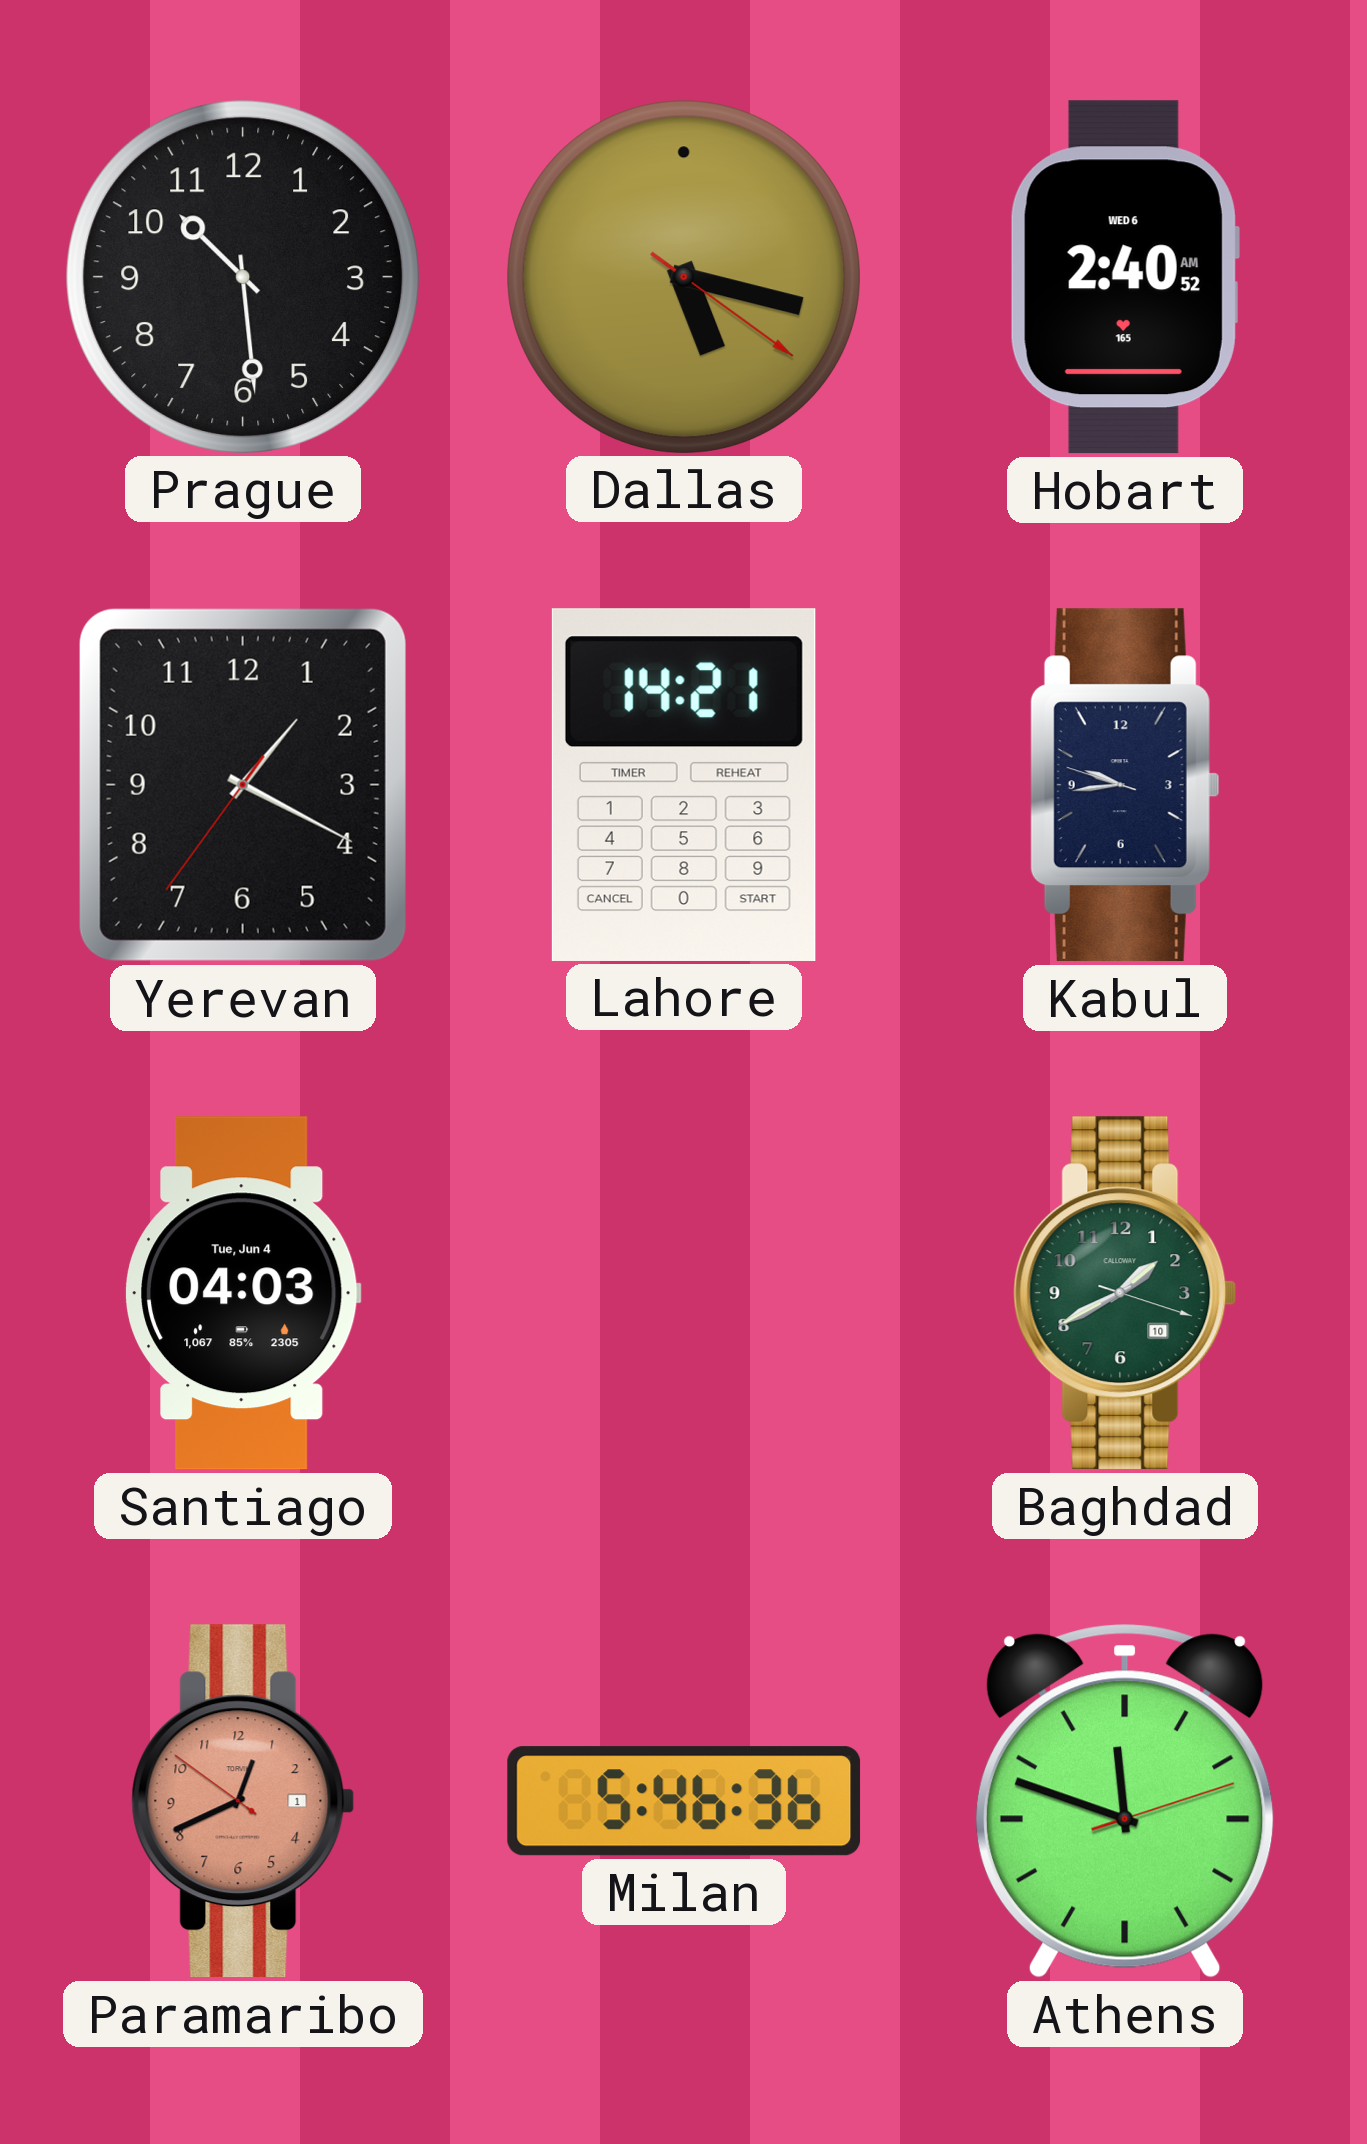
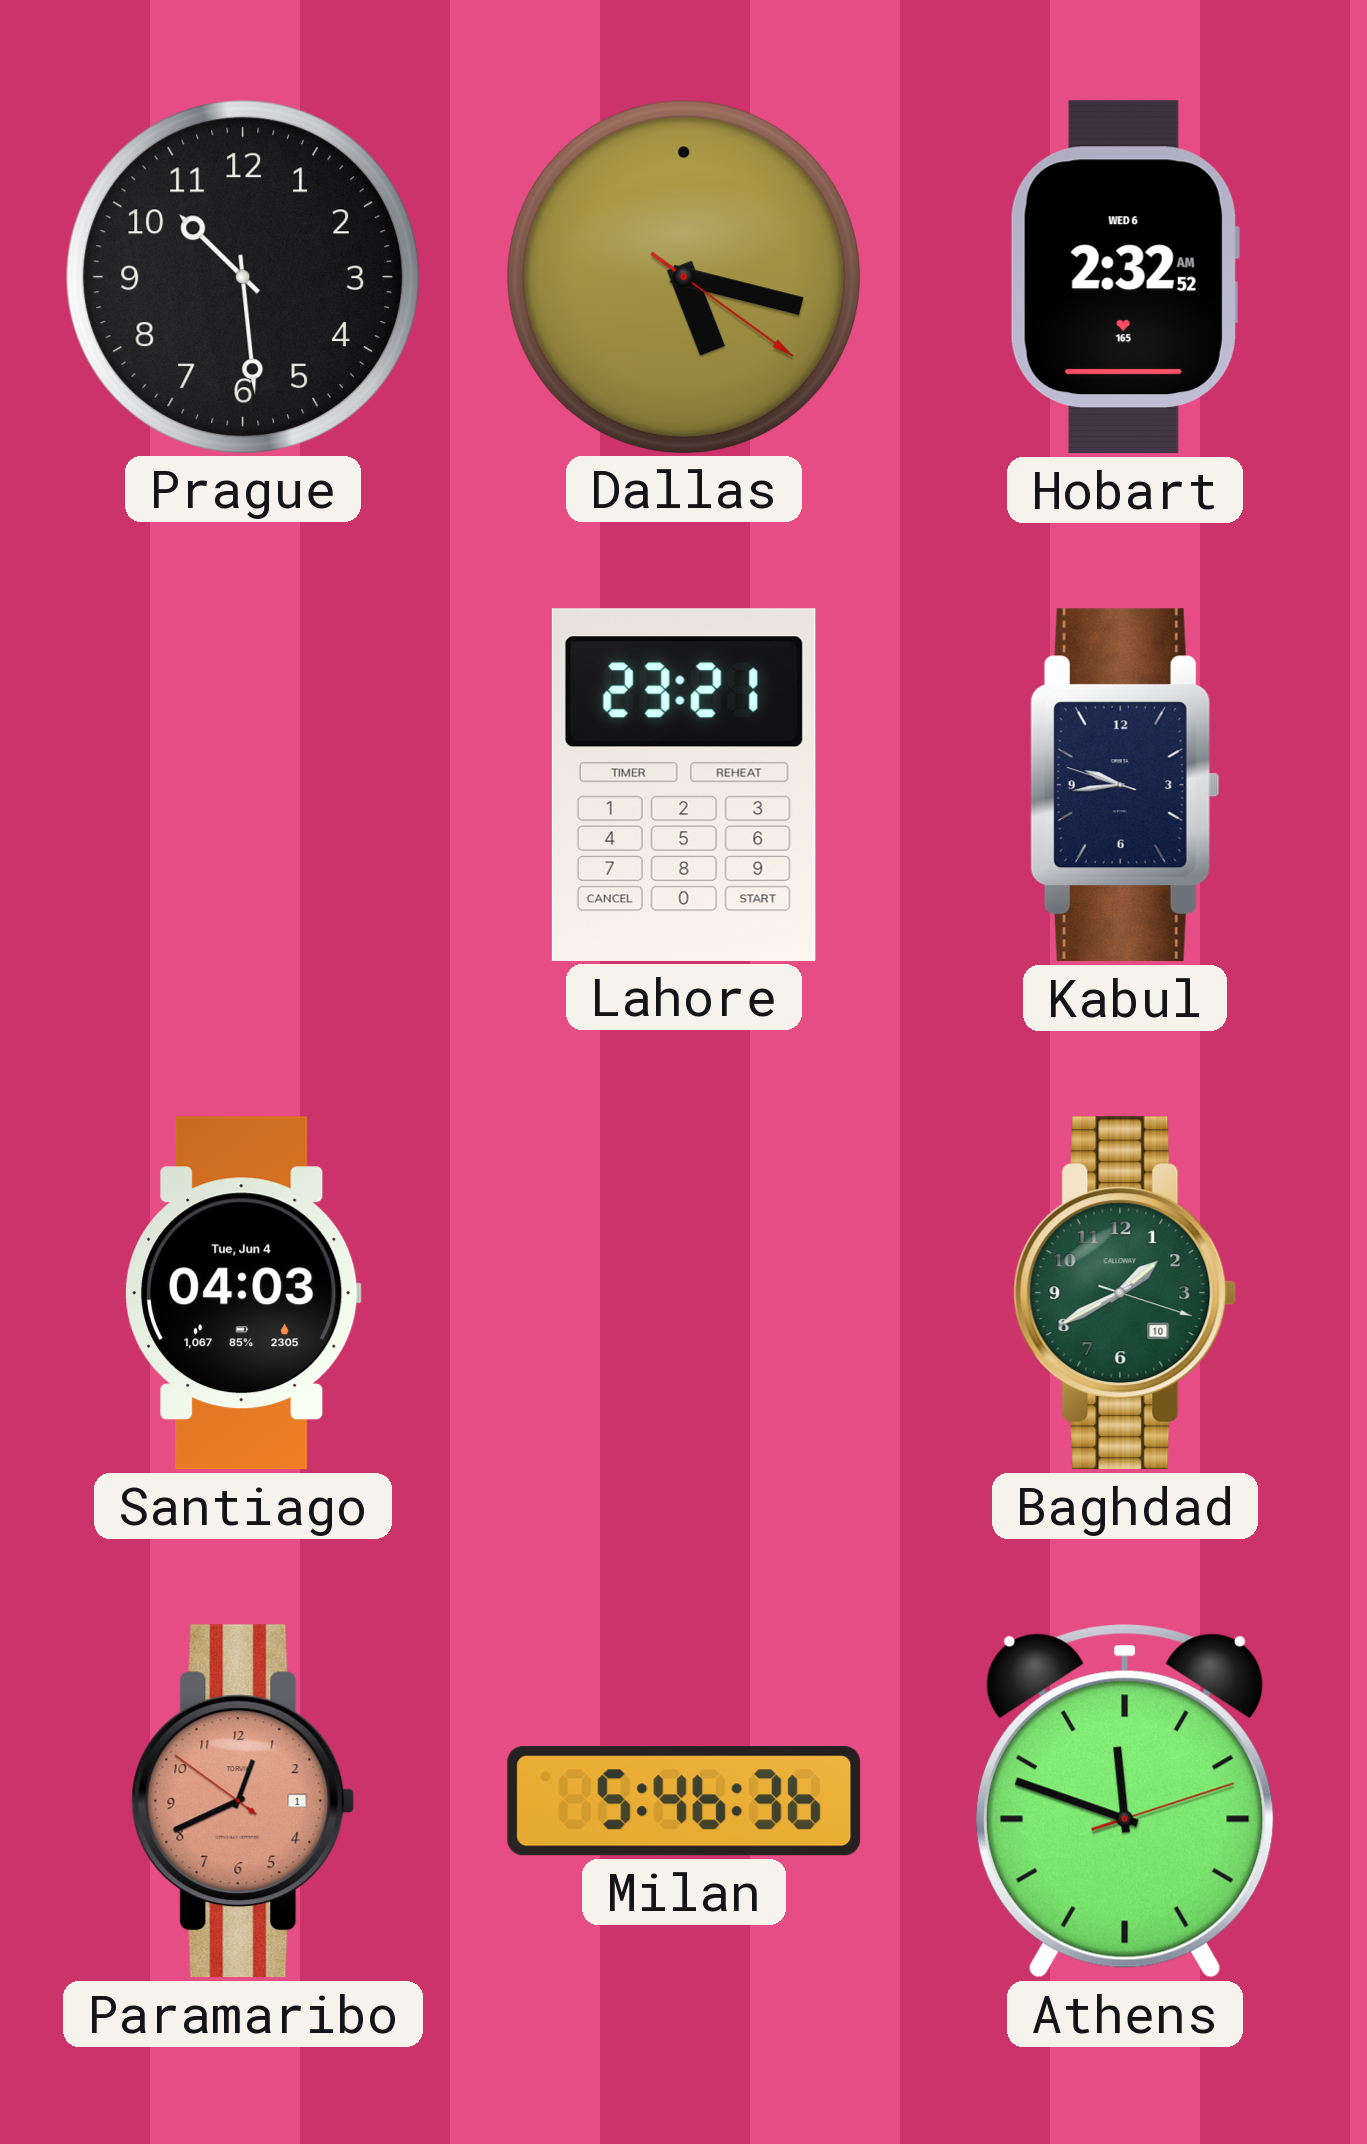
Hobart: 2:40 -> 2:32
Yerevan: 1:19 -> none
Lahore: 14:21 -> 23:21
